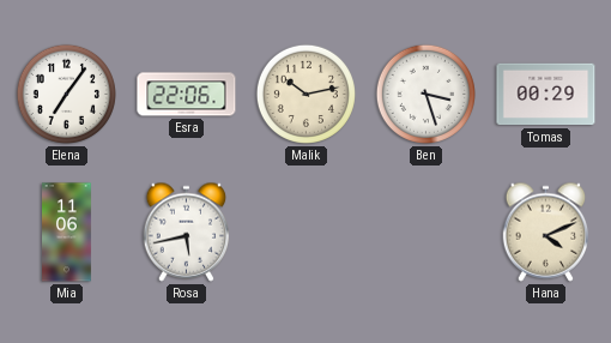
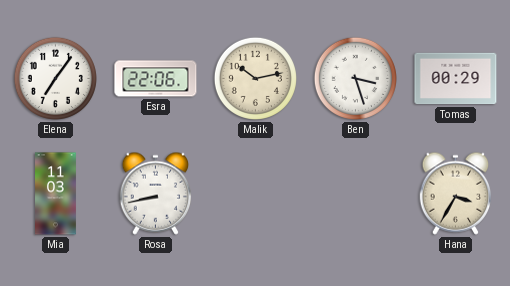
Mia: 11:06 -> 11:03
Rosa: 5:43 -> 8:43
Hana: 4:11 -> 3:35
